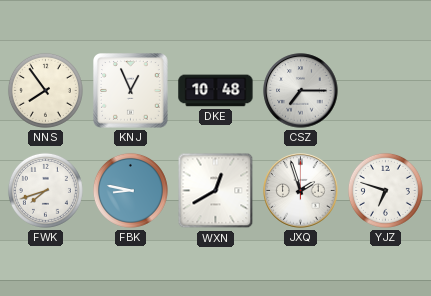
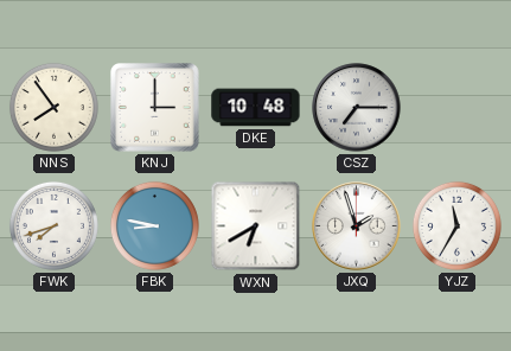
KNJ: 12:56 -> 3:00
WXN: 12:40 -> 6:40
YJZ: 6:48 -> 11:35
